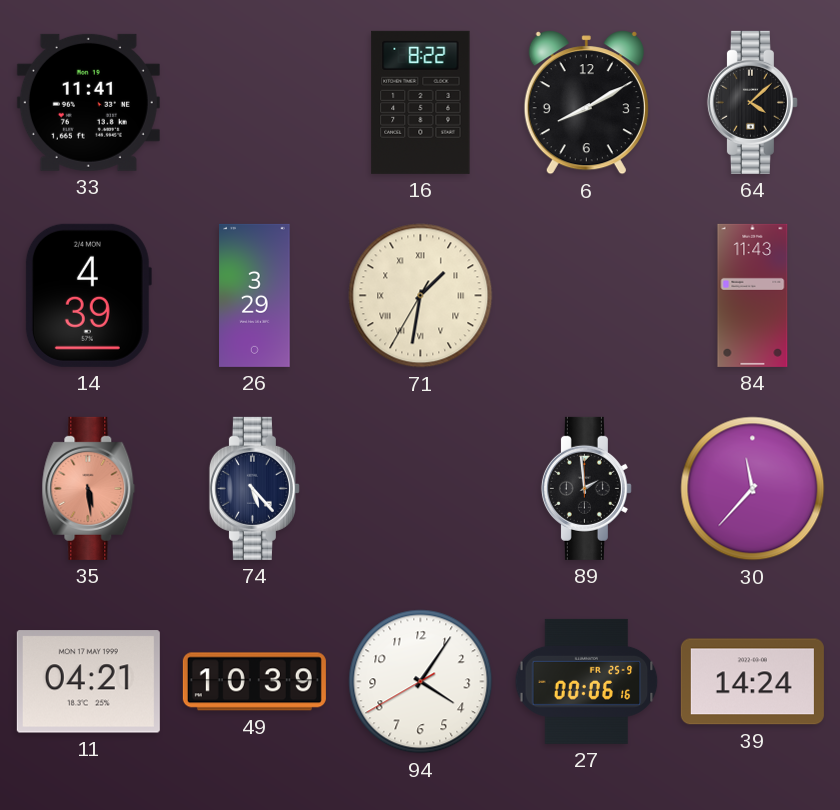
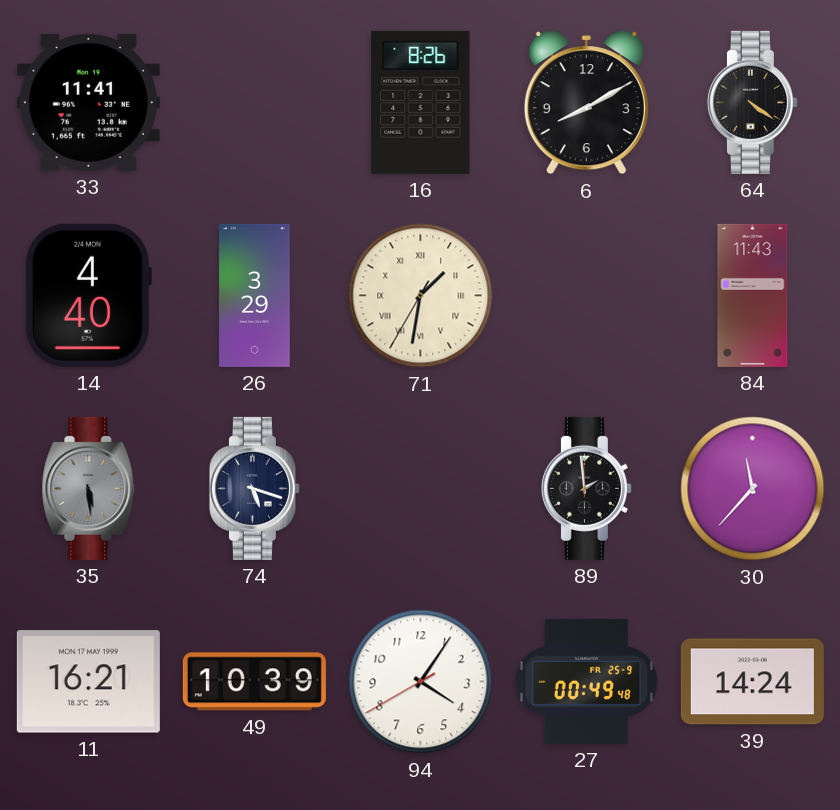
16: 8:22 -> 8:26
64: 4:08 -> 4:21
14: 4:39 -> 4:40
35 dial: salmon -> grey
74: 5:23 -> 5:18
11: 04:21 -> 16:21
27: 00:06 -> 00:49
